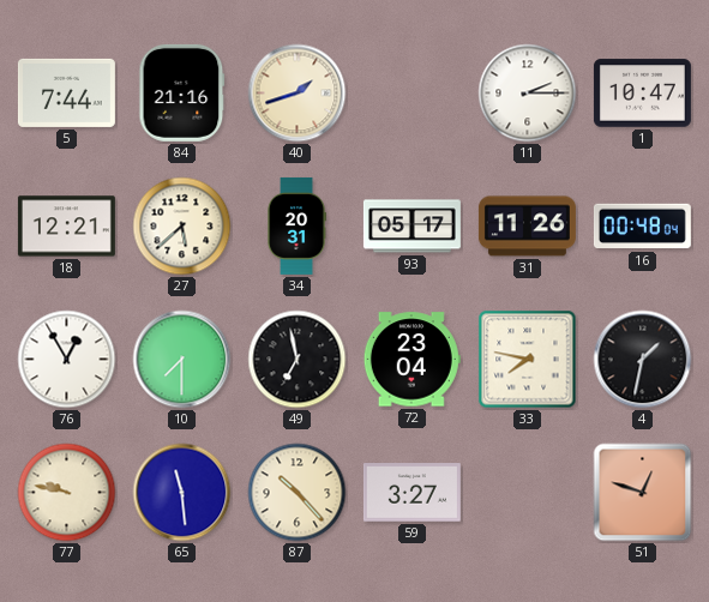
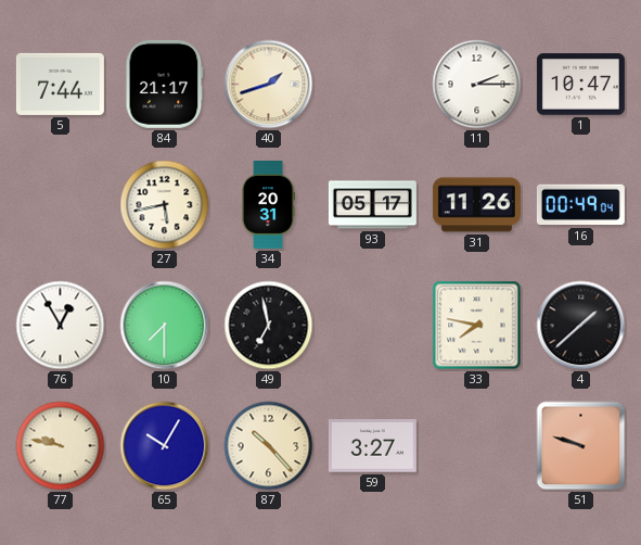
84: 21:16 -> 21:17
18: 12:21 -> none
27: 5:38 -> 5:43
16: 00:48 -> 00:49
72: 23:04 -> none
4: 1:32 -> 1:38
65: 11:29 -> 10:05
51: 12:48 -> 9:48
